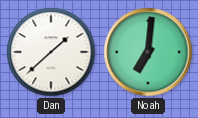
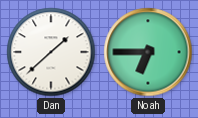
Noah: 7:01 -> 6:45
